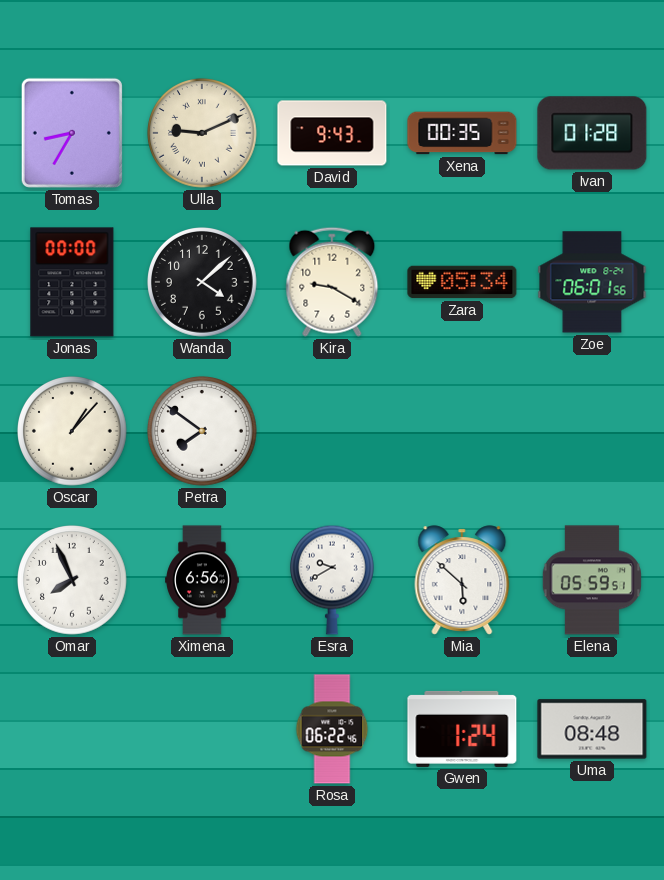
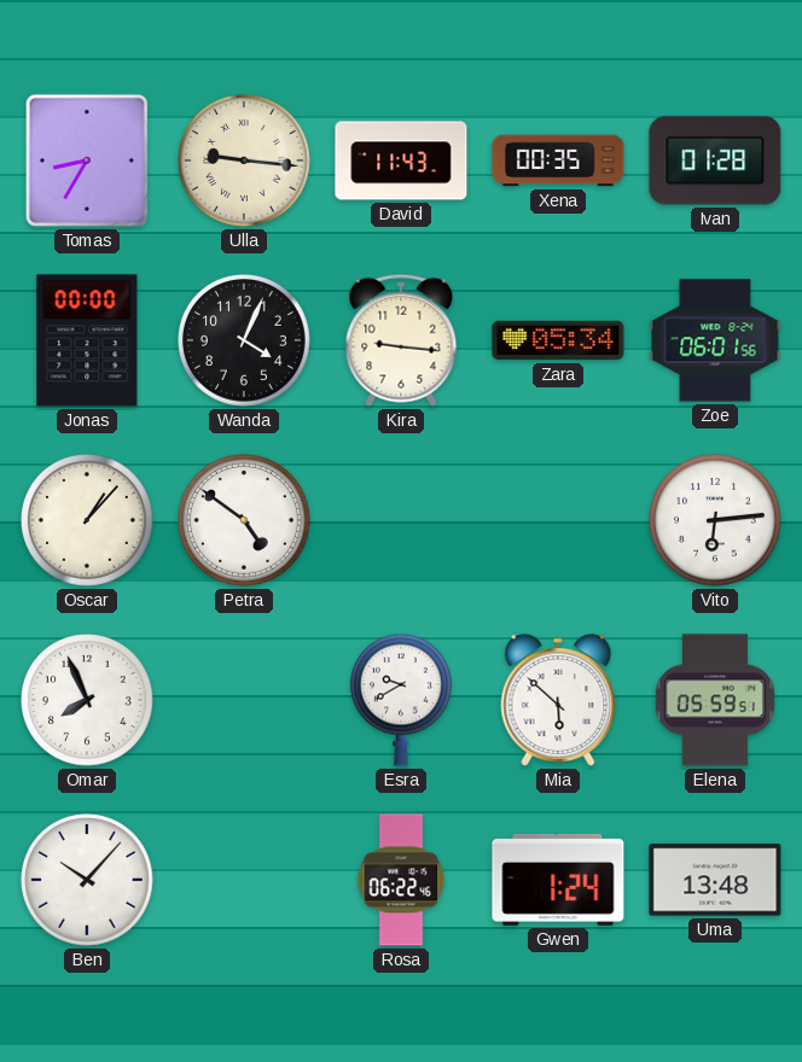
Ulla: 9:11 -> 9:16
David: 9:43 -> 11:43
Wanda: 4:08 -> 4:04
Kira: 9:20 -> 9:16
Petra: 7:51 -> 4:51
Vito: none -> 6:14
Ximena: 6:56 -> none
Ben: none -> 10:07
Uma: 08:48 -> 13:48
